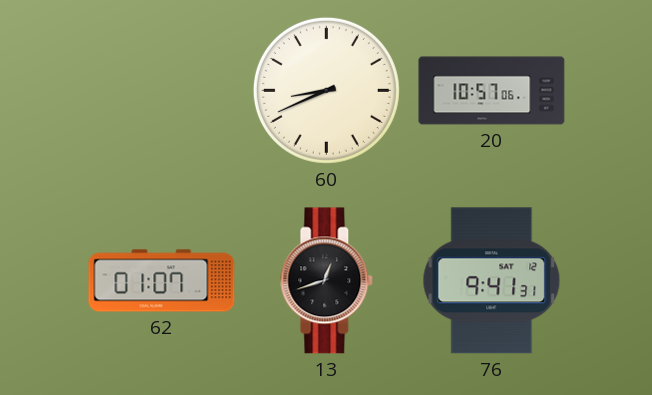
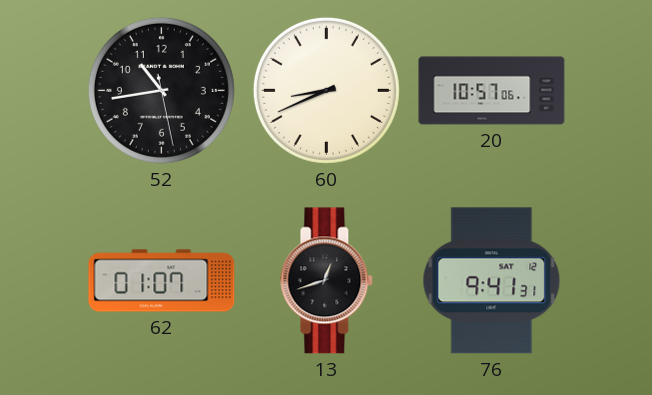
52: none -> 10:43
